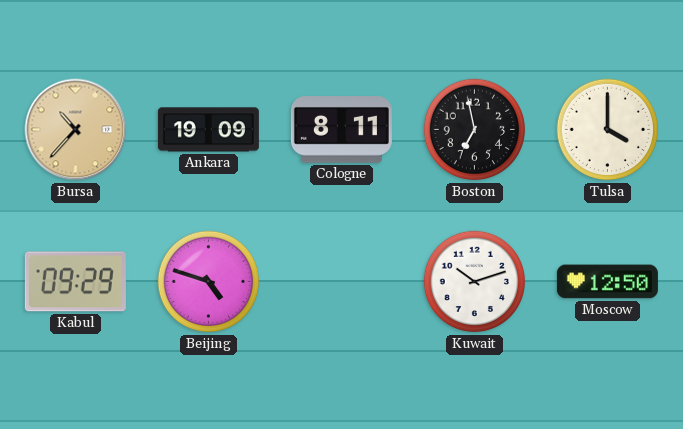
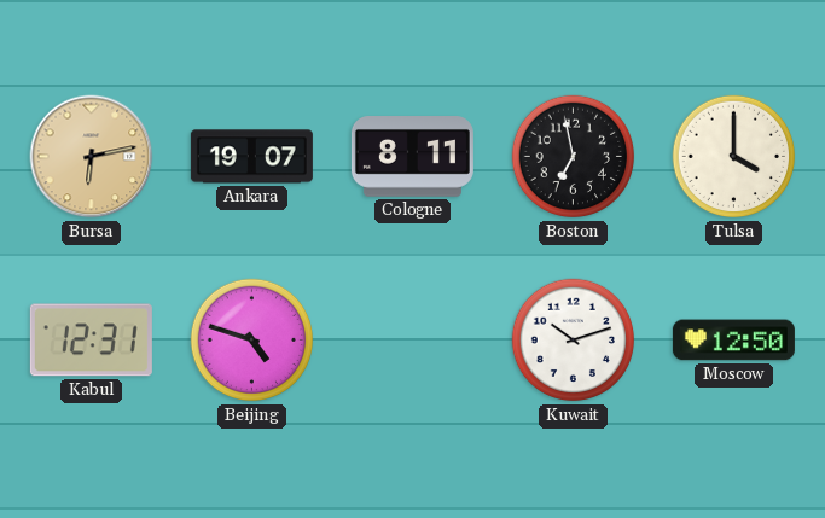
Bursa: 10:37 -> 6:13
Ankara: 19:09 -> 19:07
Kabul: 09:29 -> 12:31
